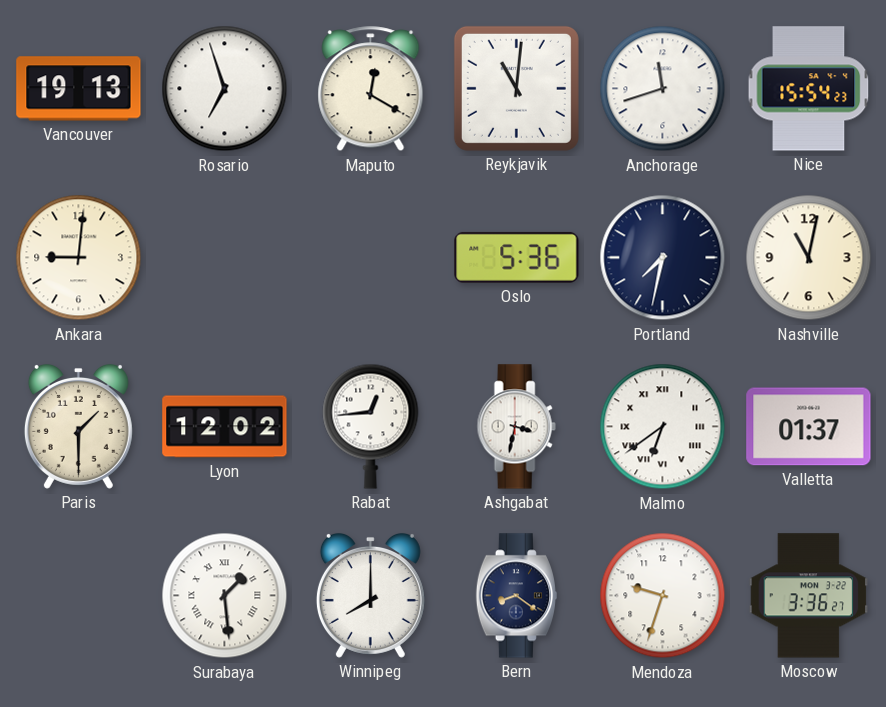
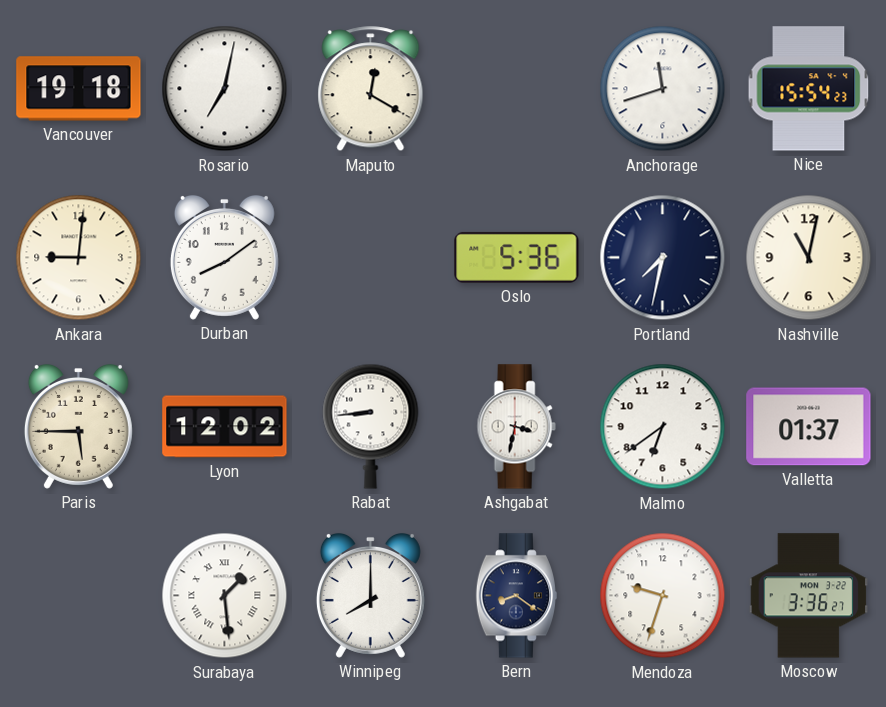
Vancouver: 19:13 -> 19:18
Rosario: 6:57 -> 7:02
Reykjavik: 11:01 -> none
Durban: none -> 8:09
Paris: 1:30 -> 5:45
Rabat: 12:44 -> 8:44
Malmo numerals: Roman -> Arabic
